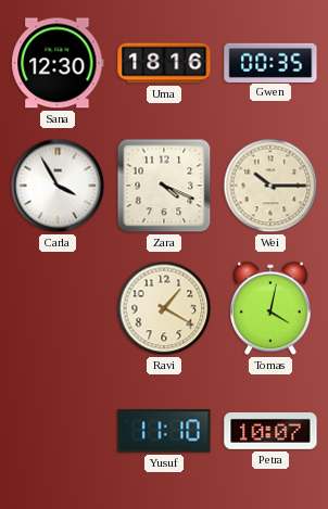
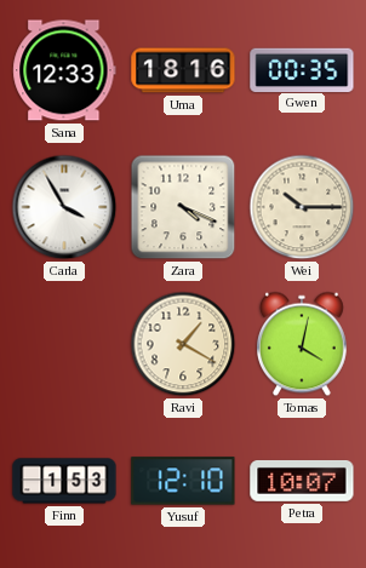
Sana: 12:30 -> 12:33
Finn: none -> 1:53
Yusuf: 11:10 -> 12:10
